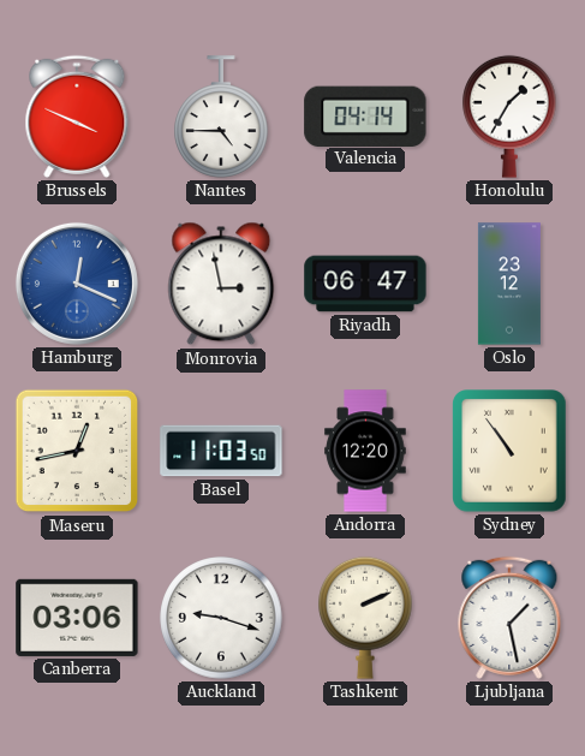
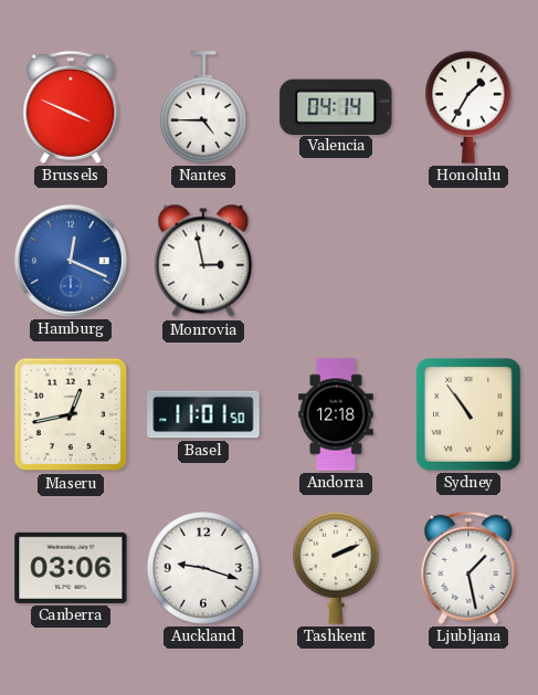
Riyadh: 06:47 -> none
Oslo: 23:12 -> none
Basel: 11:03 -> 11:01
Andorra: 12:20 -> 12:18
